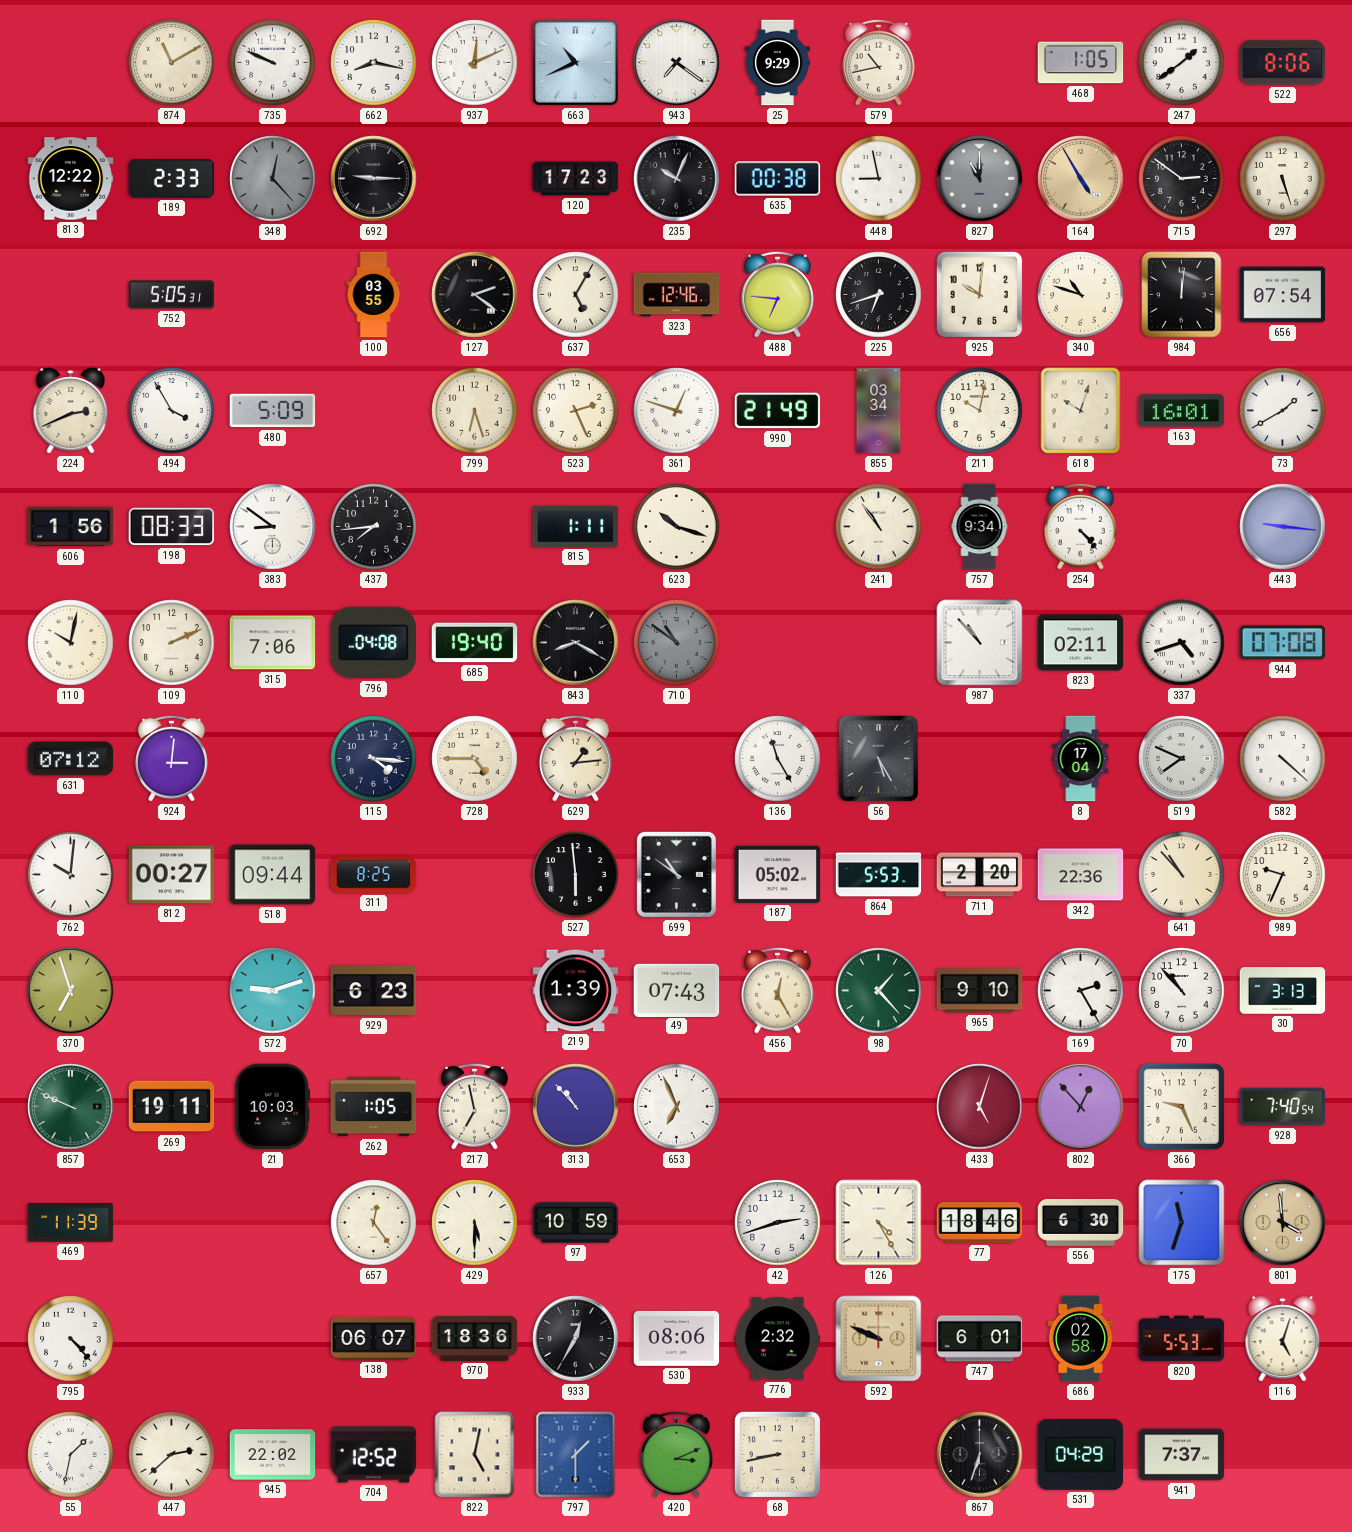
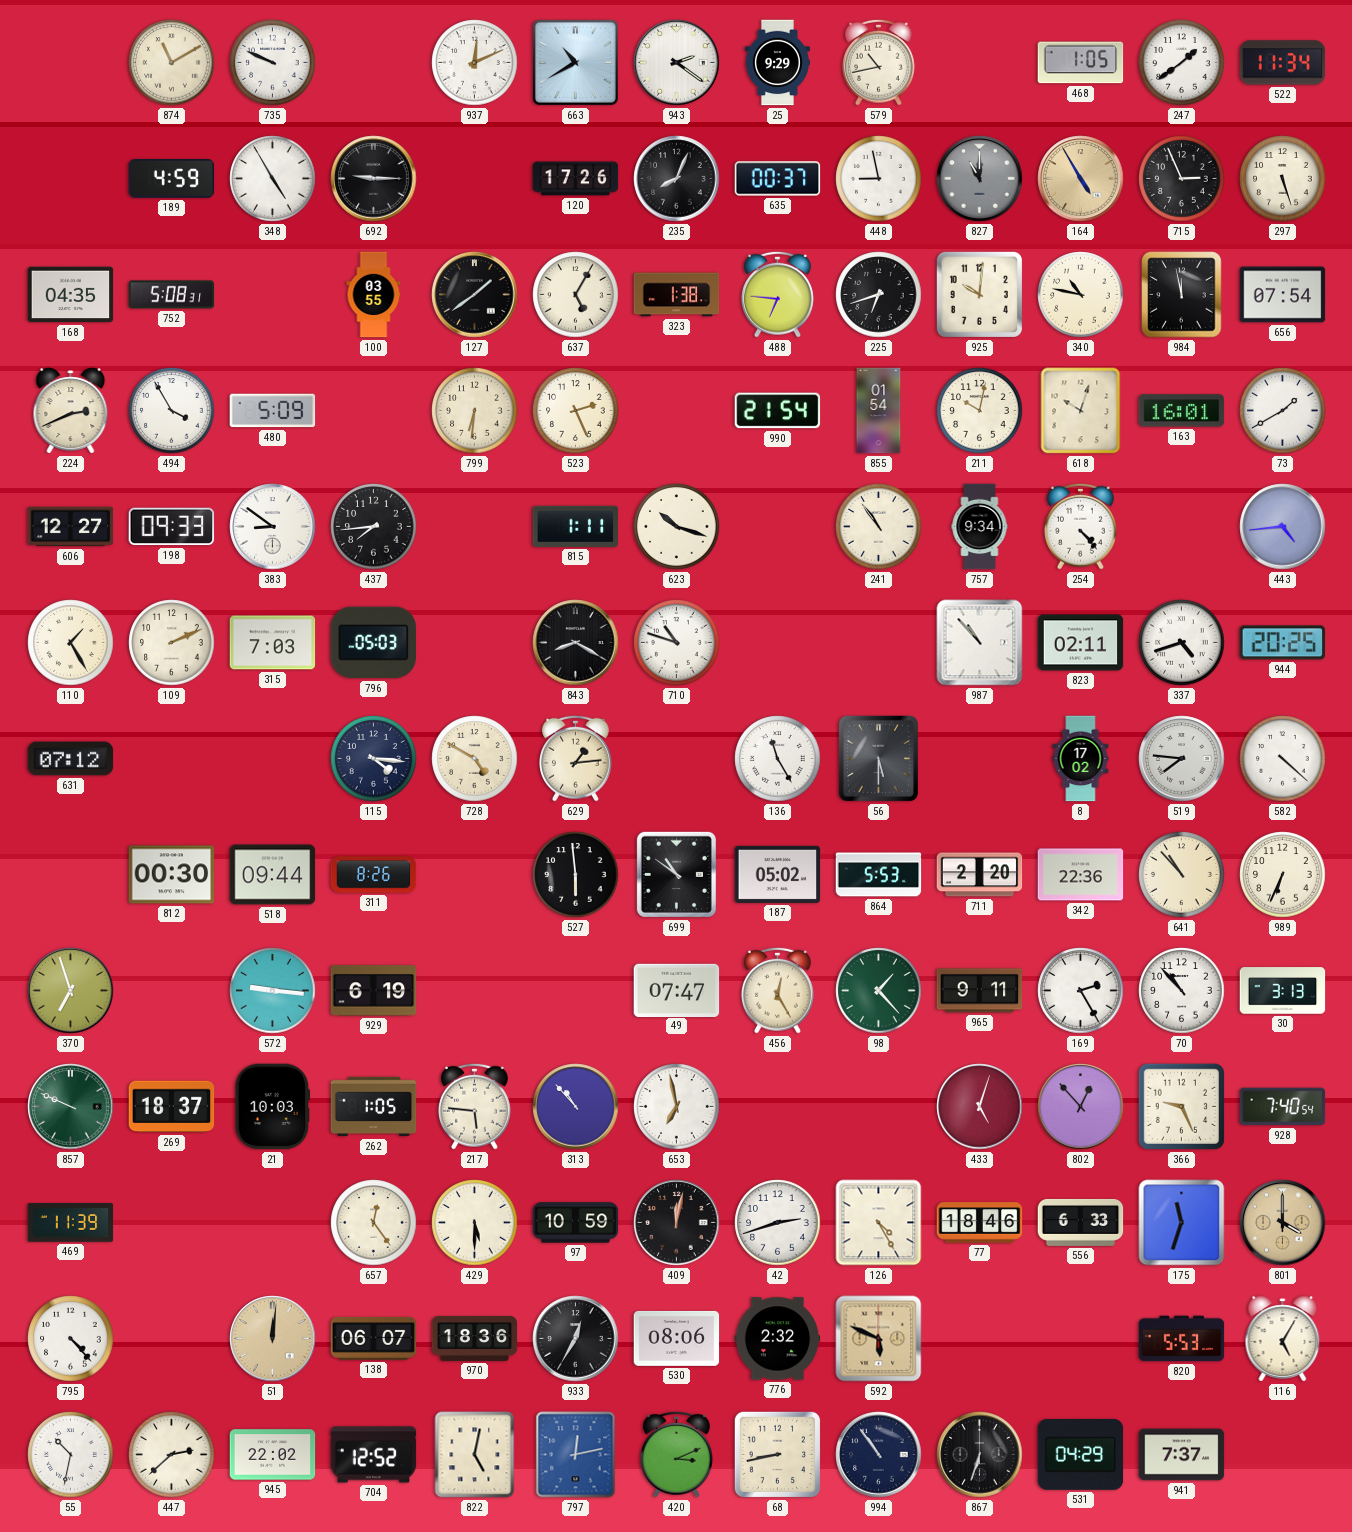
662: 8:17 -> none
663: 10:41 -> 10:40
943: 7:21 -> 2:21
522: 8:06 -> 11:34
813: 12:22 -> none
189: 2:33 -> 4:59
348: 12:23 -> 4:55
348 dial: grey -> white
120: 17:23 -> 17:26
235: 10:04 -> 8:04
635: 00:38 -> 00:37
715: 2:51 -> 2:56
168: none -> 04:35
752: 5:05 -> 5:08
127: 2:21 -> 1:39
323: 12:46 -> 1:38
340: 10:48 -> 10:47
984: 12:01 -> 11:58
799: 6:27 -> 6:31
361: 12:48 -> none
990: 21:49 -> 21:54
855: 03:34 -> 01:54
606: 1:56 -> 12:27
198: 08:33 -> 09:33
443: 9:16 -> 4:44
110: 10:02 -> 1:25
315: 7:06 -> 7:03
796: 04:08 -> 05:03
685: 19:40 -> none
710: 10:51 -> 10:48
710 dial: grey -> white
944: 07:08 -> 20:25
924: 3:01 -> none
728: 4:45 -> 4:50
56: 5:25 -> 5:30
8: 17:04 -> 17:02
519: 7:49 -> 7:46
762: 10:01 -> none
812: 00:27 -> 00:30
311: 8:25 -> 8:26
989: 9:34 -> 6:34
572: 9:12 -> 9:16
929: 6:23 -> 6:19
219: 1:39 -> none
49: 07:43 -> 07:47
965: 9:10 -> 9:11
269: 19:11 -> 18:37
217: 6:58 -> 5:46
653: 6:56 -> 6:58
409: none -> 12:02
556: 6:30 -> 6:33
801: 3:59 -> 4:00
51: none -> 12:01
592: 9:49 -> 5:49
747: 6:01 -> none
686: 02:58 -> none
116: 5:03 -> 5:05
55: 1:32 -> 10:32
797: 1:30 -> 12:13
994: none -> 10:54
